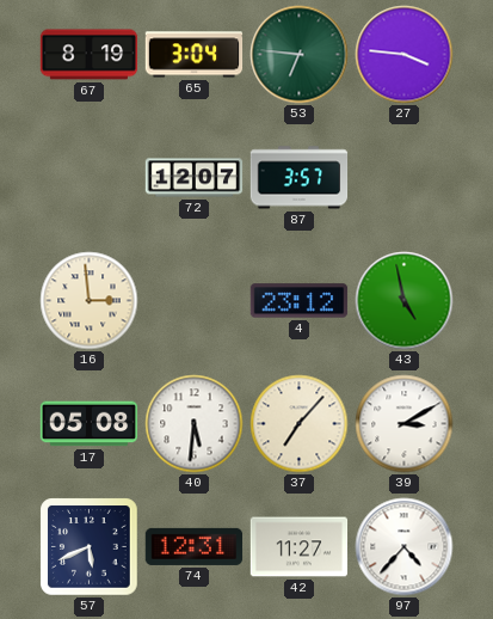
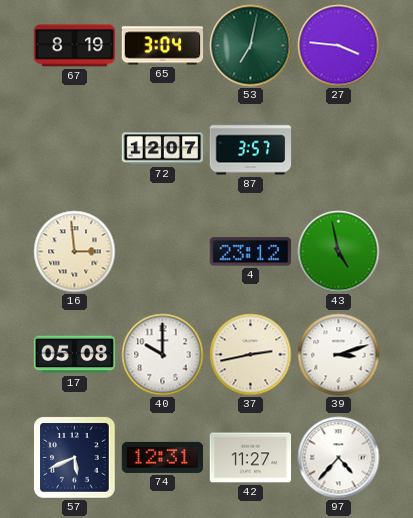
53: 6:46 -> 7:02
40: 5:31 -> 10:00
37: 7:07 -> 2:43
39: 3:10 -> 3:12
